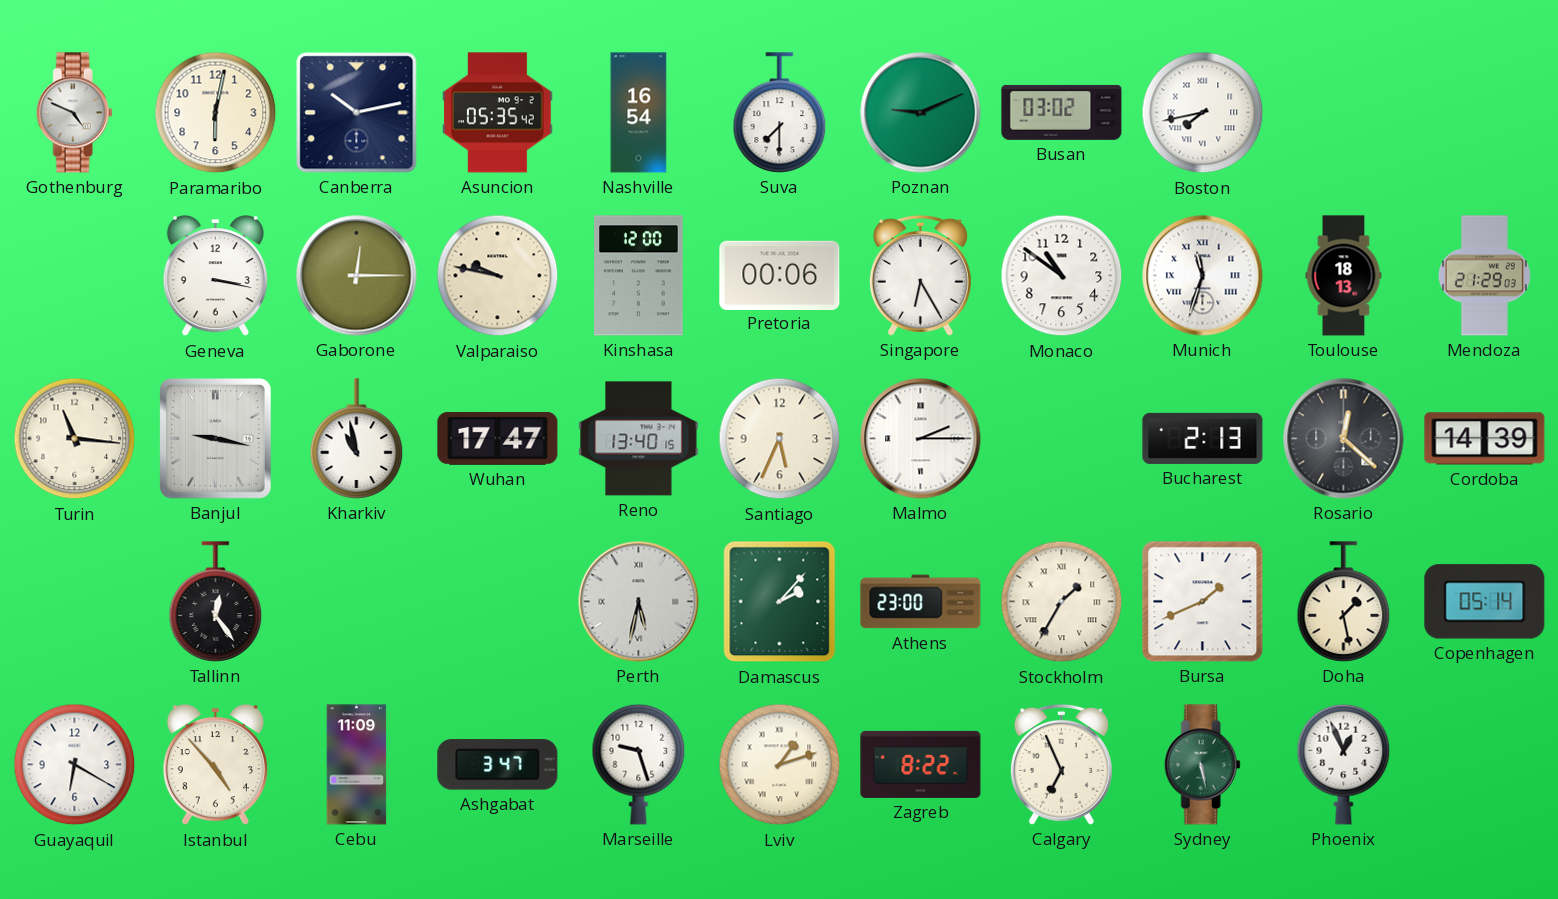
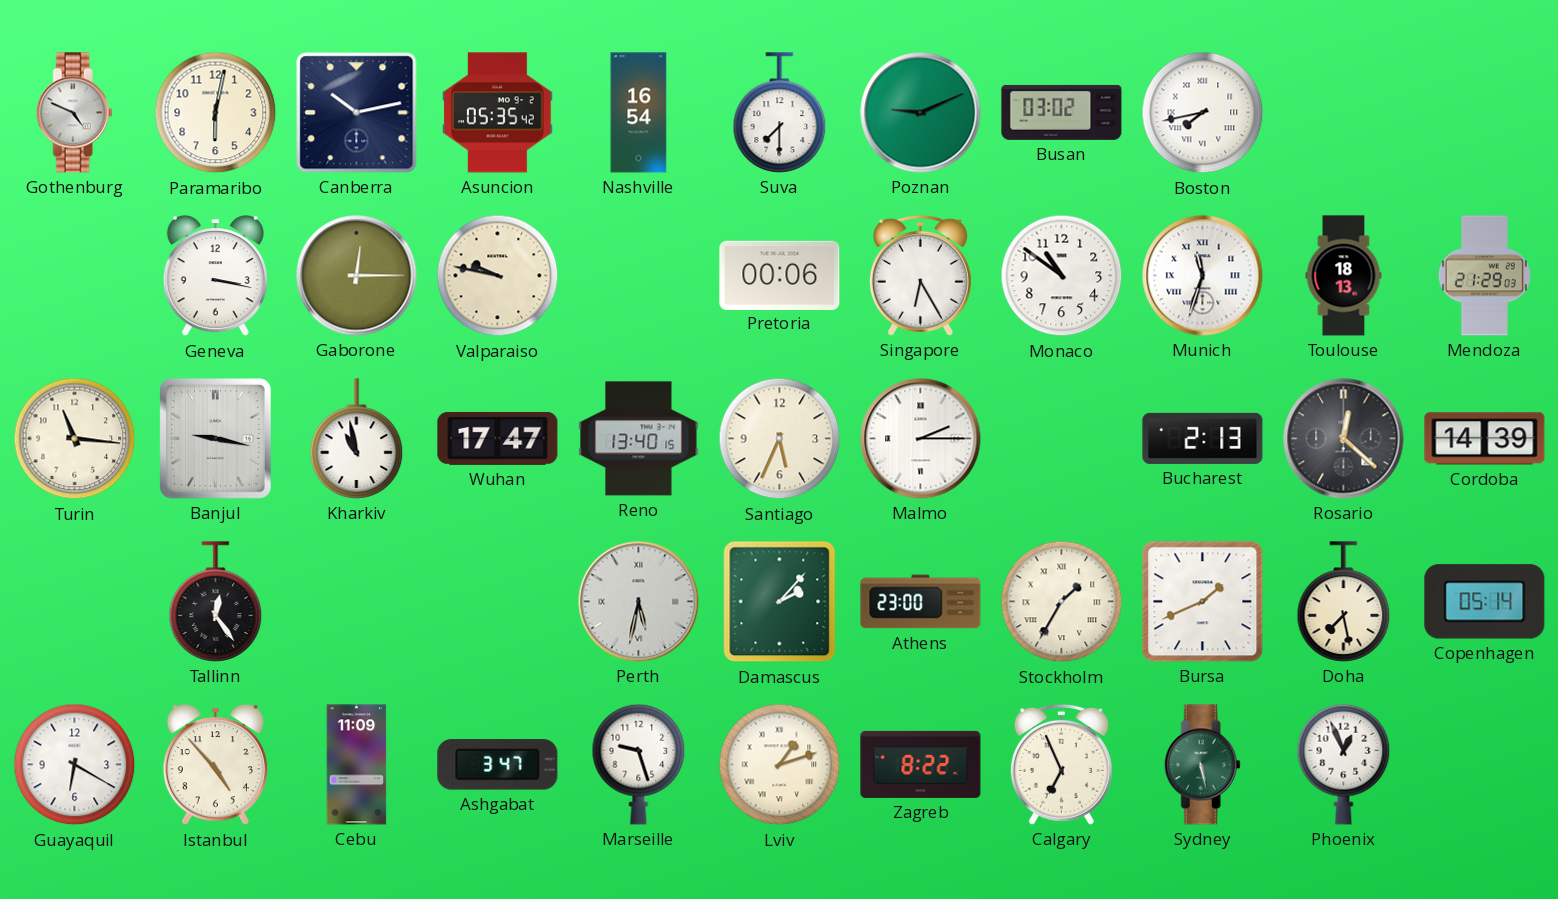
Kinshasa: 12:00 -> none
Doha: 1:28 -> 7:28
